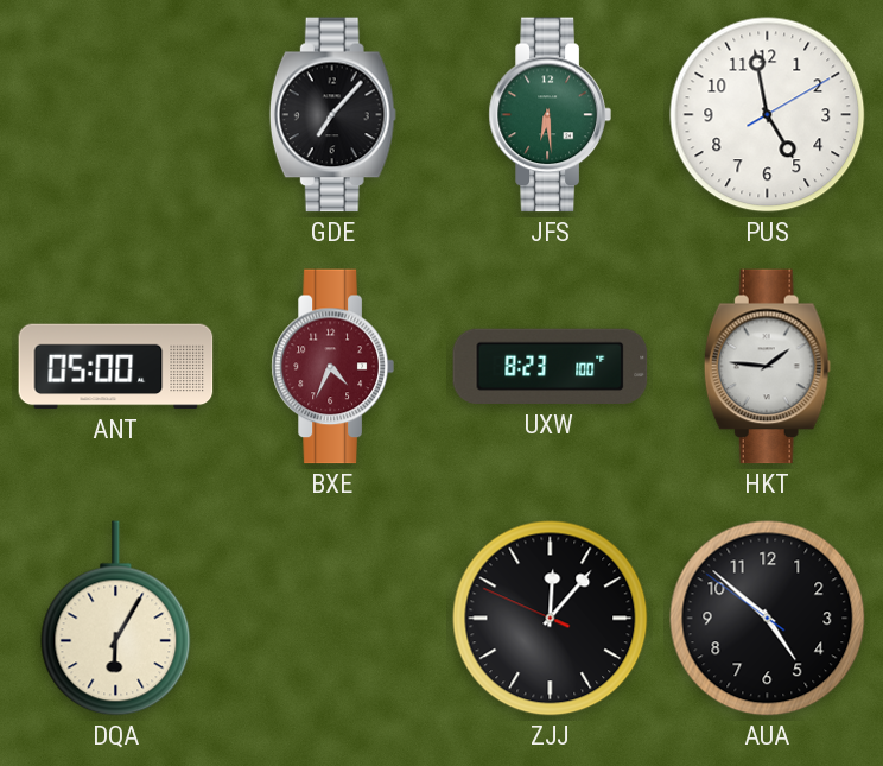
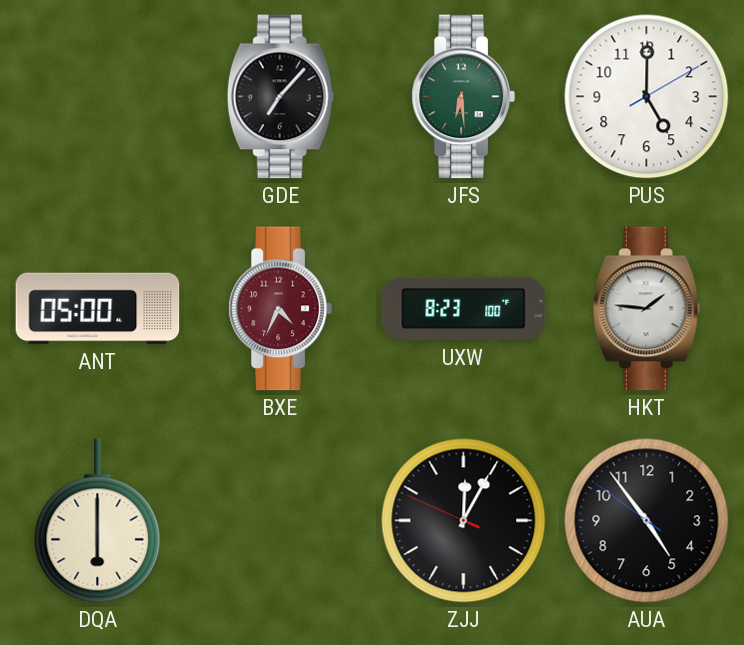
PUS: 4:58 -> 5:00
DQA: 6:05 -> 6:00
ZJJ: 12:06 -> 12:04
AUA: 4:51 -> 4:53
